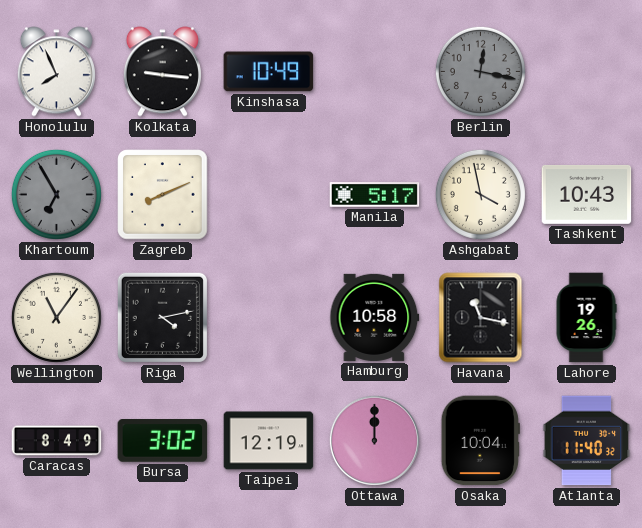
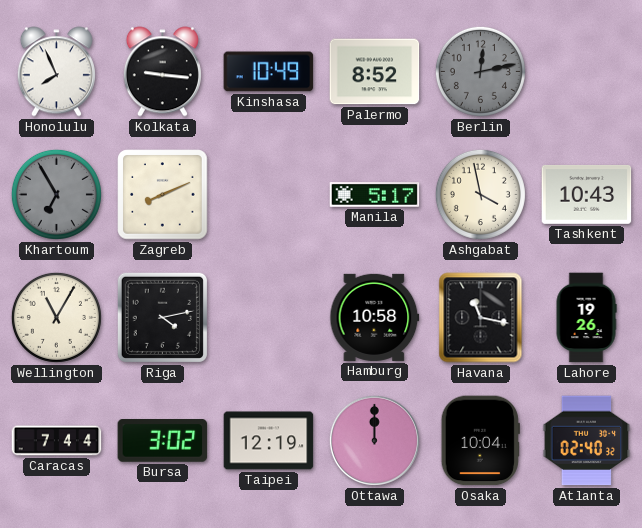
Palermo: none -> 8:52
Berlin: 12:17 -> 12:13
Wellington: 11:06 -> 11:05
Caracas: 8:49 -> 7:44
Atlanta: 11:40 -> 02:40
